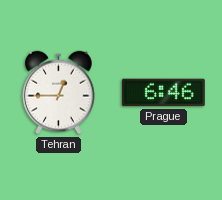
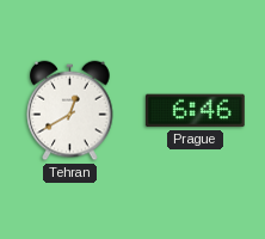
Tehran: 12:45 -> 12:40
